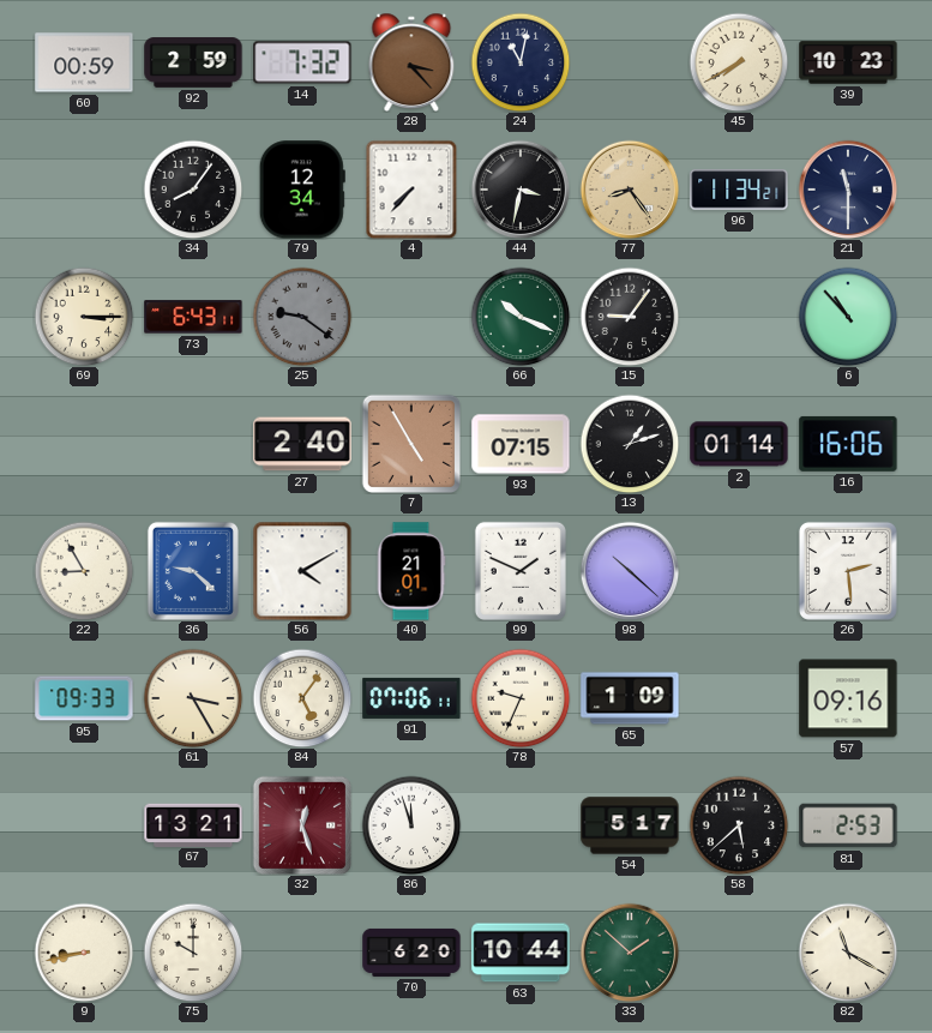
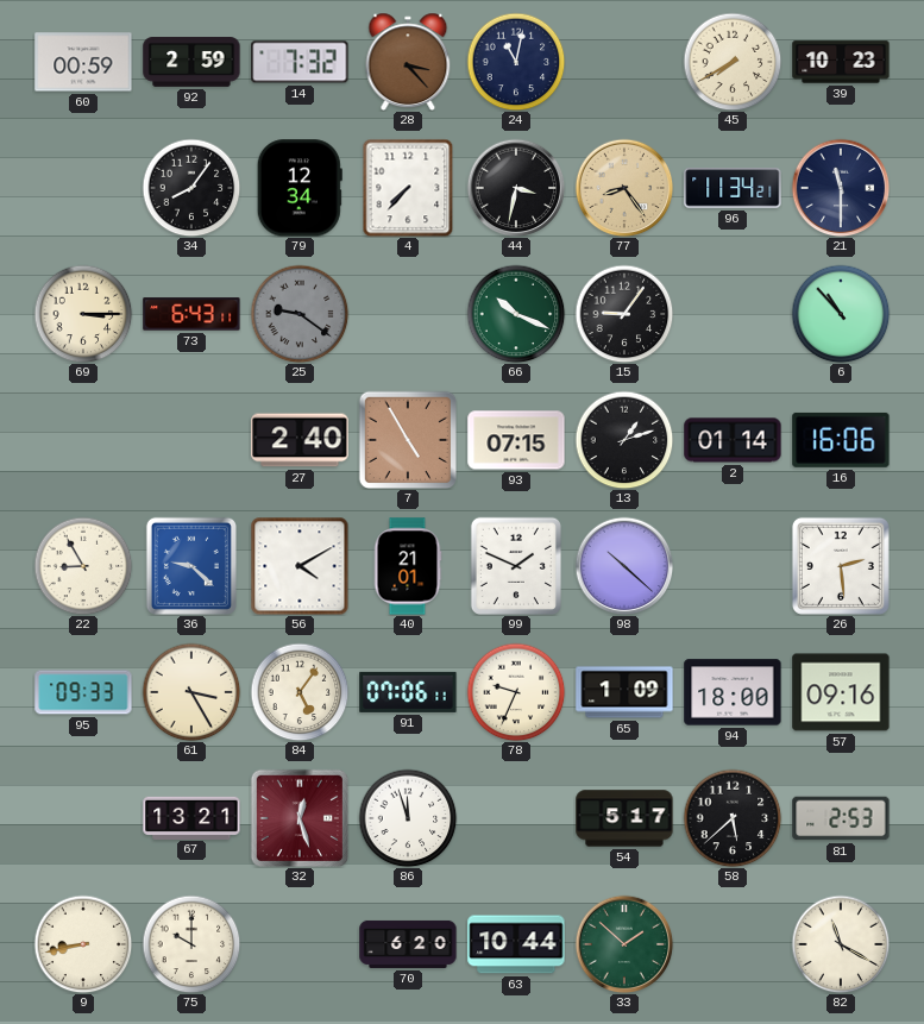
94: none -> 18:00
